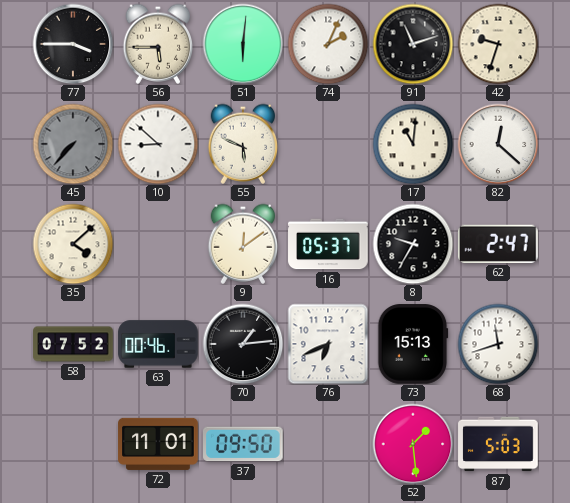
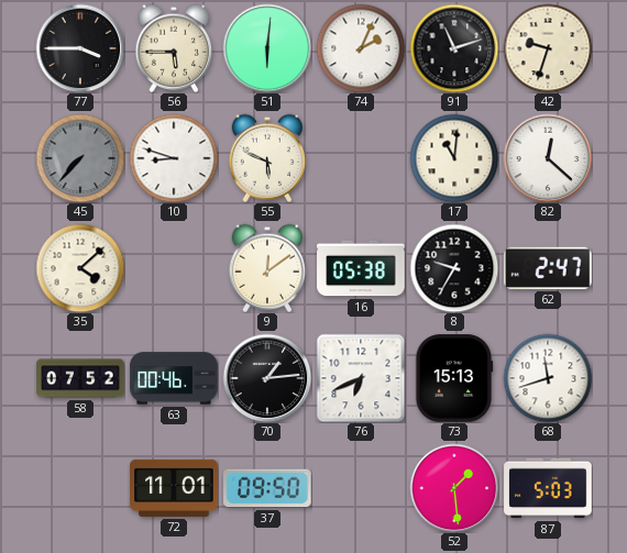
10: 8:52 -> 8:48
16: 05:37 -> 05:38
